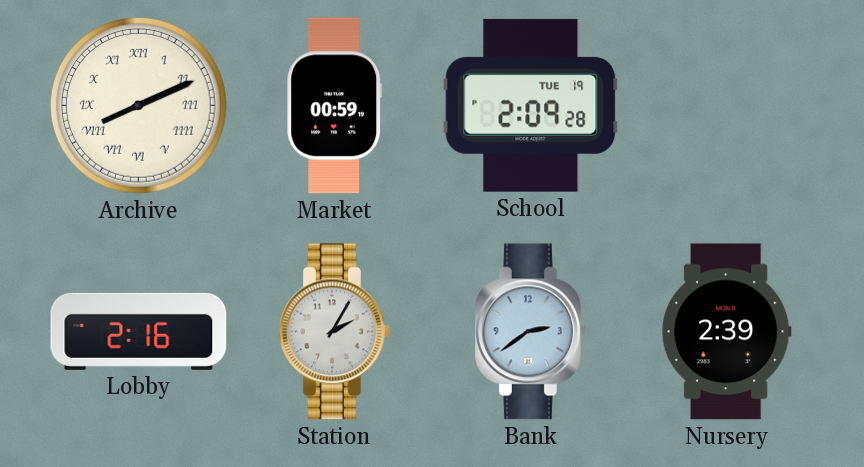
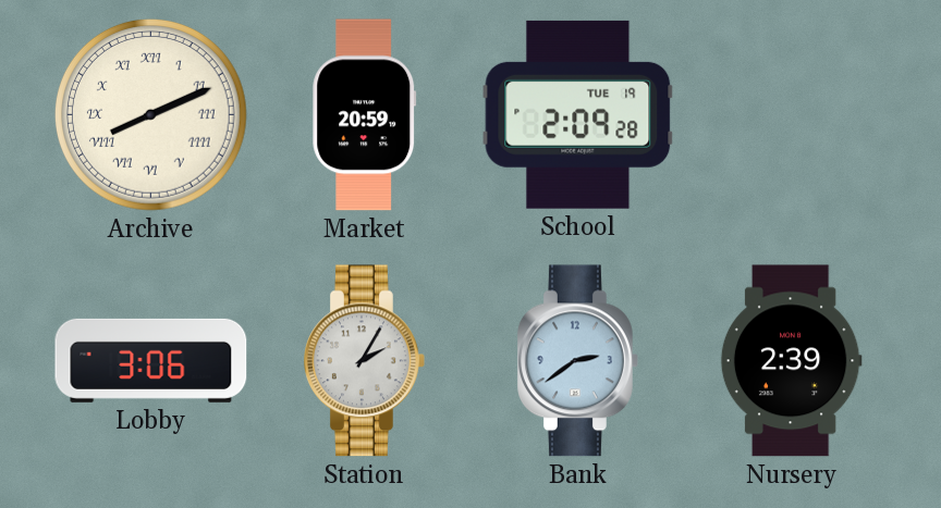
Market: 00:59 -> 20:59
Lobby: 2:16 -> 3:06
